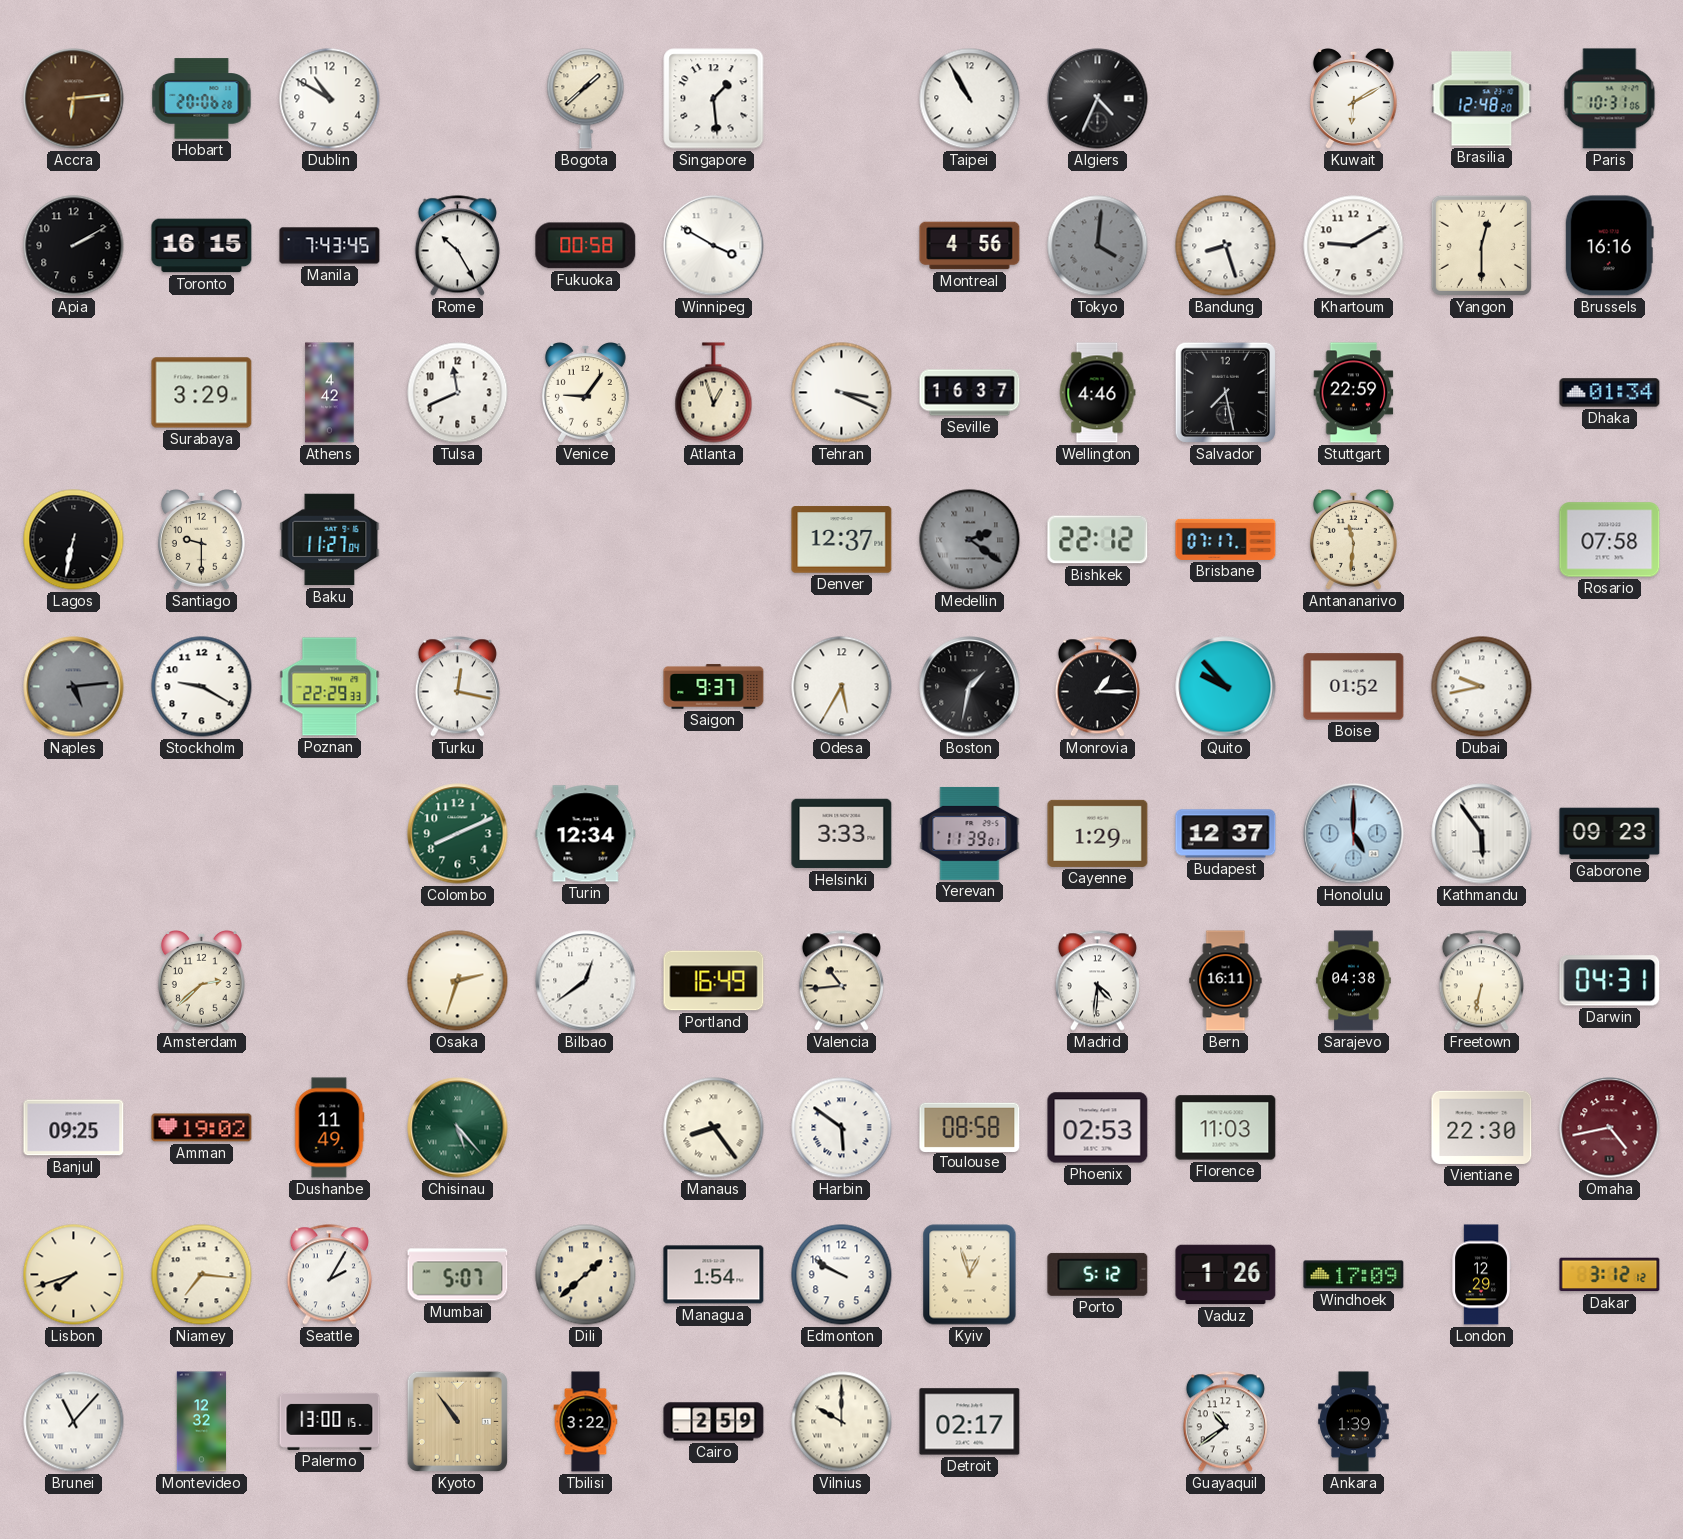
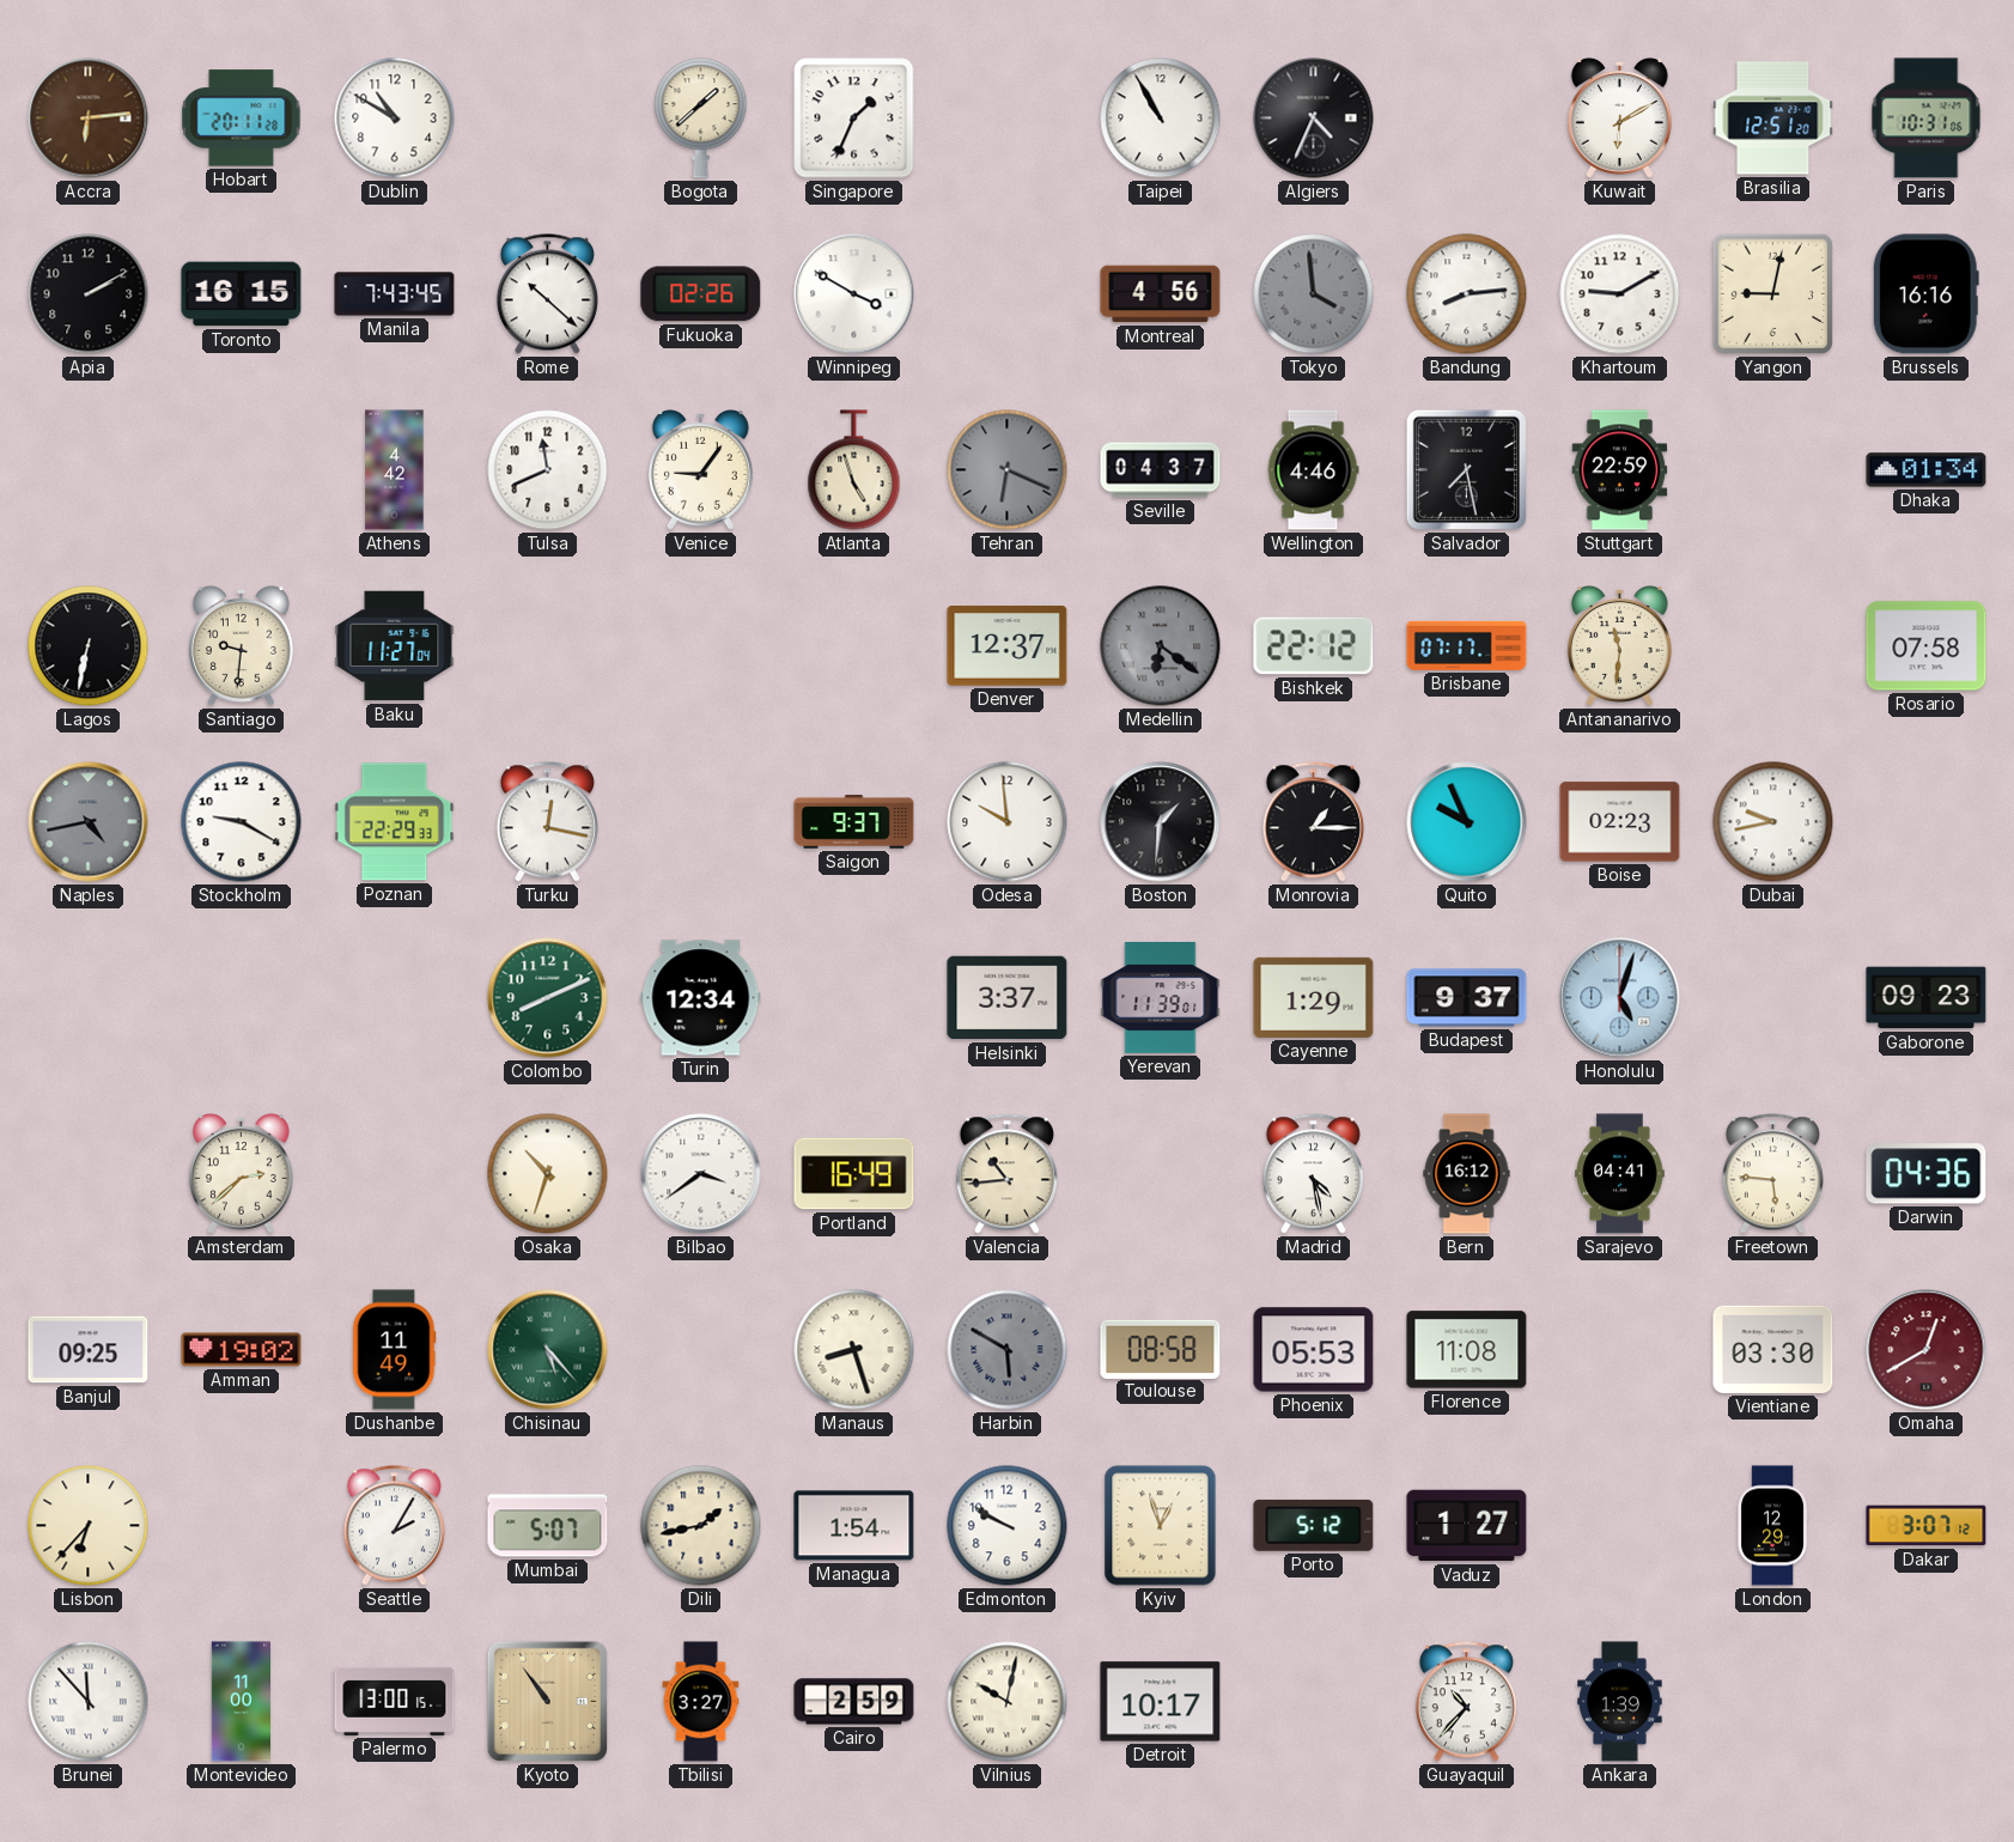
Hobart: 20:06 -> 20:11
Singapore: 1:29 -> 1:34
Brasilia: 12:48 -> 12:51
Rome: 10:25 -> 10:22
Fukuoka: 00:58 -> 02:26
Tokyo: 4:01 -> 3:59
Bandung: 8:27 -> 8:14
Yangon: 12:30 -> 9:02
Surabaya: 3:29 -> none
Atlanta: 12:57 -> 4:57
Tehran: 3:19 -> 6:19
Tehran dial: white -> grey
Seville: 16:37 -> 04:37
Santiago: 9:30 -> 9:31
Medellin: 2:21 -> 6:21
Naples: 5:14 -> 4:43
Odesa: 5:35 -> 9:59
Boston: 1:32 -> 1:31
Quito: 9:53 -> 9:56
Boise: 01:52 -> 02:23
Helsinki: 3:33 -> 3:37
Budapest: 12:37 -> 9:37
Honolulu: 5:00 -> 5:03
Kathmandu: 5:54 -> none
Osaka: 2:33 -> 10:33
Bilbao: 12:39 -> 3:39
Madrid: 4:31 -> 4:28
Bern: 16:11 -> 16:12
Sarajevo: 04:38 -> 04:41
Freetown: 6:32 -> 5:46
Darwin: 04:31 -> 04:36
Manaus: 8:24 -> 8:27
Harbin: 5:51 -> 5:50
Harbin dial: white -> grey
Phoenix: 02:53 -> 05:53
Florence: 11:03 -> 11:08
Vientiane: 22:30 -> 03:30
Omaha: 4:43 -> 12:40
Lisbon: 7:42 -> 6:37
Niamey: 7:16 -> none
Dili: 1:38 -> 1:43
Vaduz: 1:26 -> 1:27
Windhoek: 17:09 -> none
Dakar: 3:12 -> 3:07
Brunei: 11:07 -> 11:53
Montevideo: 12:32 -> 11:00
Tbilisi: 3:22 -> 3:27
Vilnius: 10:00 -> 10:02
Detroit: 02:17 -> 10:17
Guayaquil: 10:39 -> 10:37
